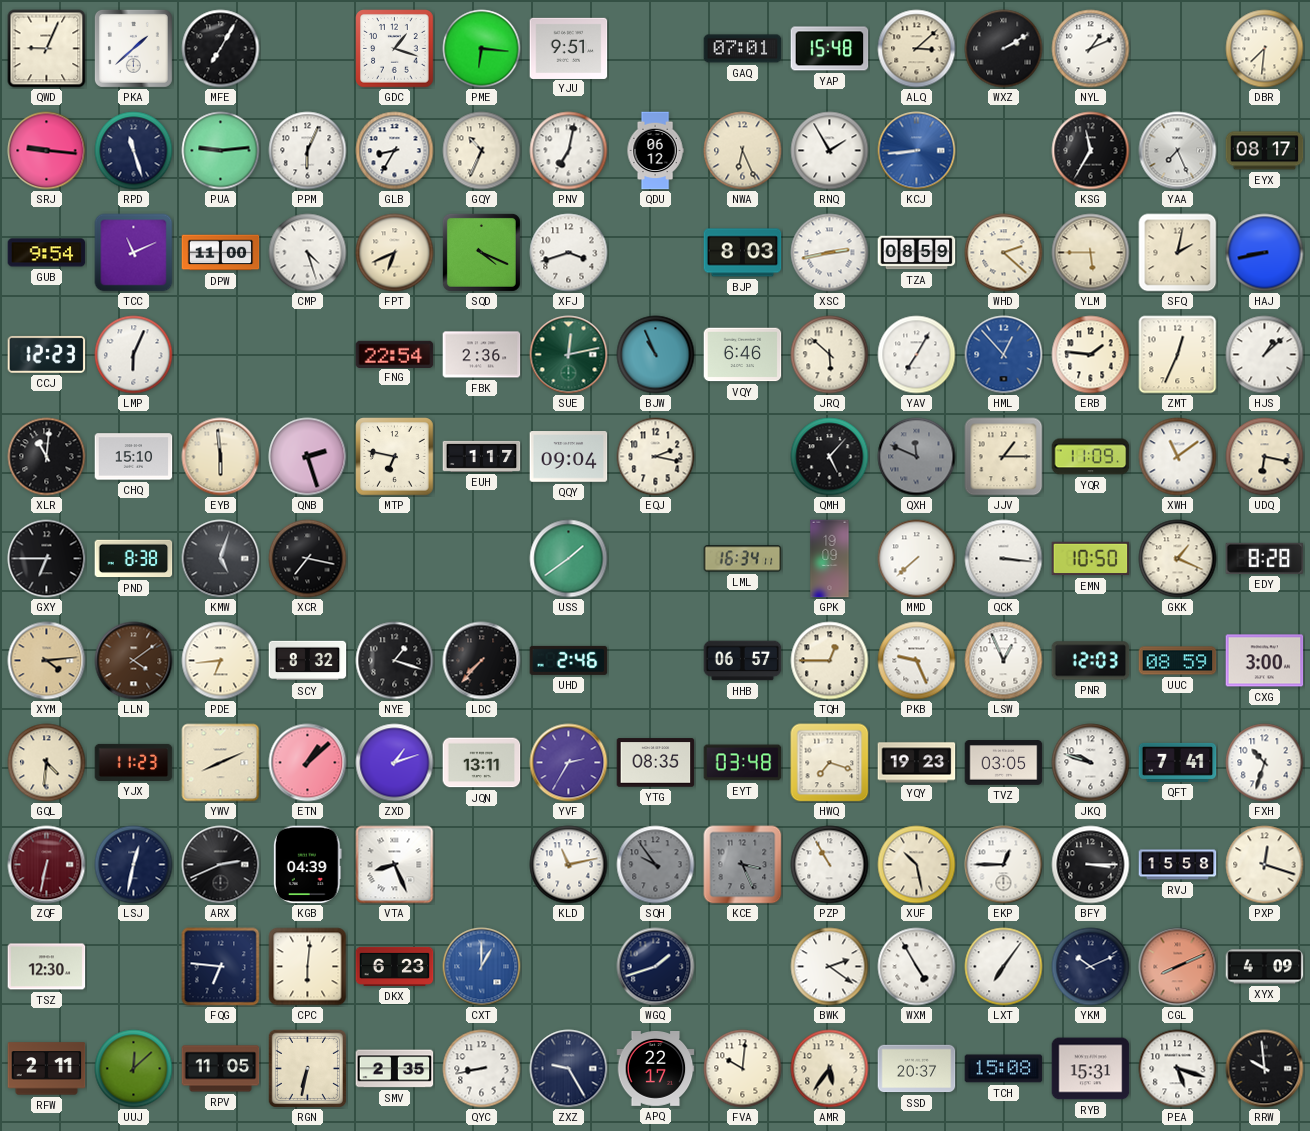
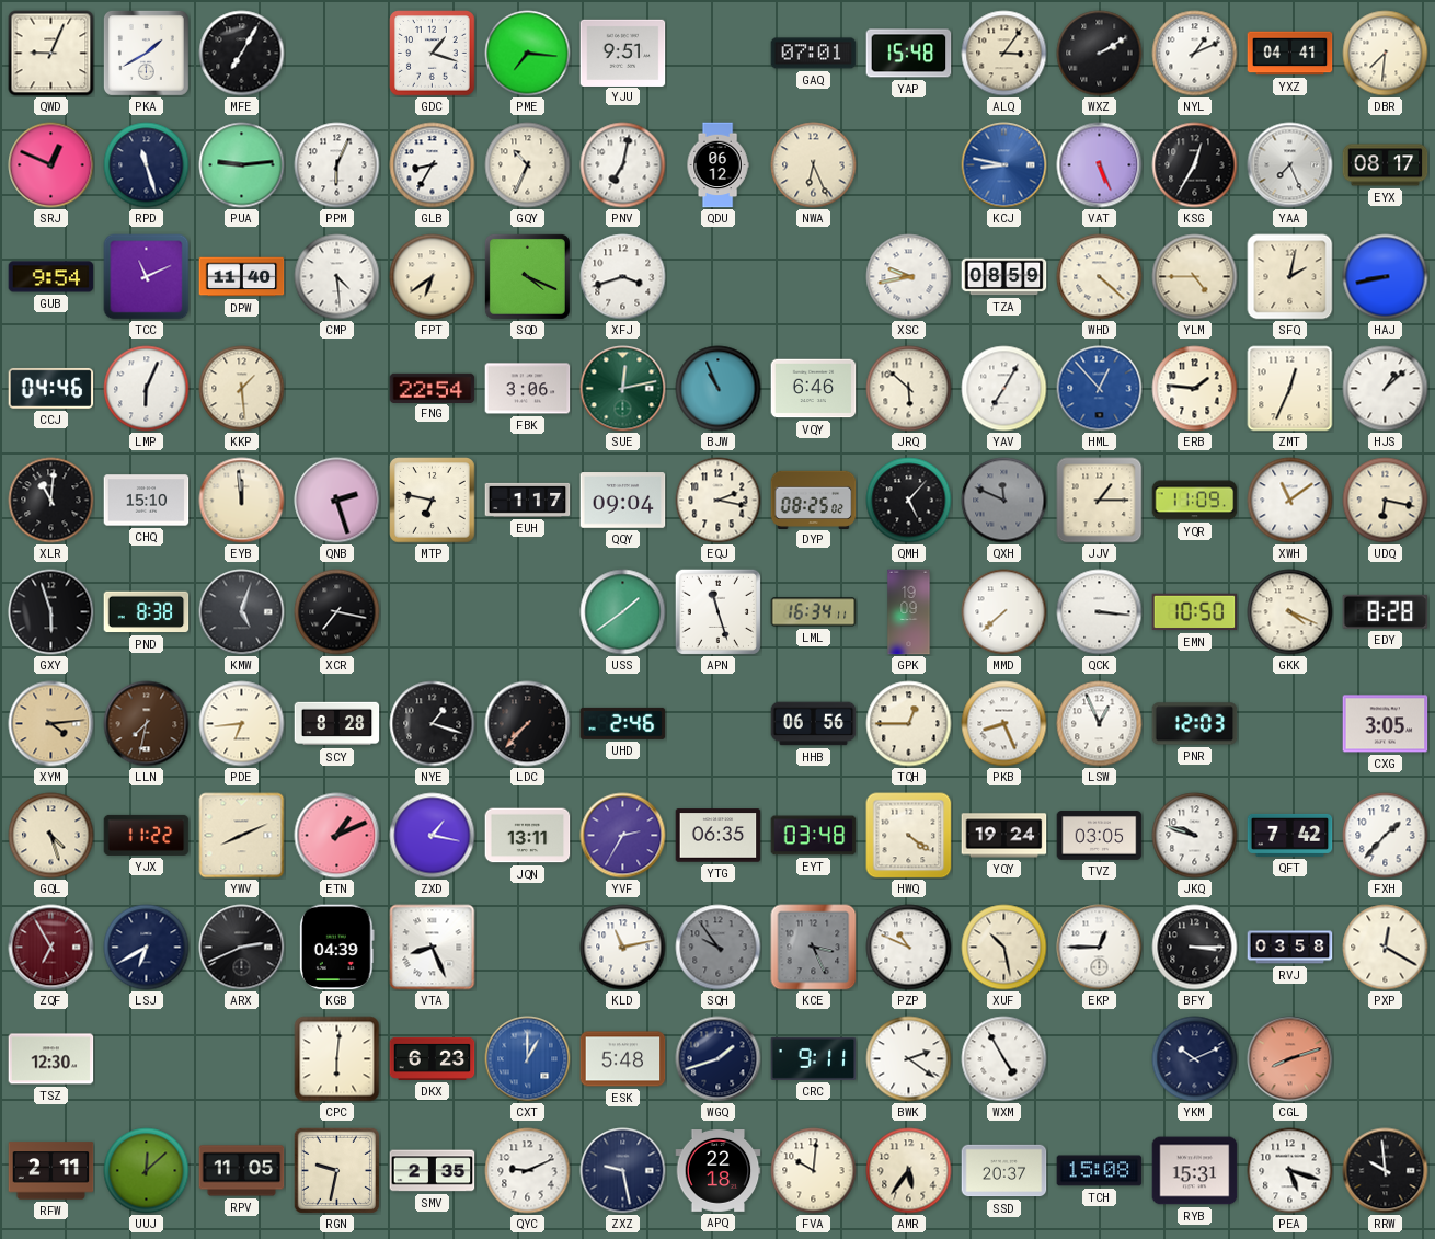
PKA: 1:38 -> 1:40
PME: 6:16 -> 7:16
ALQ: 3:08 -> 3:06
YXZ: none -> 04:41
SRJ: 9:16 -> 12:49
RNQ: 1:55 -> none
KCJ: 8:44 -> 8:47
VAT: none -> 5:26
KSG: 11:35 -> 12:35
DPW: 11:00 -> 11:40
CMP: 4:27 -> 4:29
FPT: 6:41 -> 6:39
BJP: 8:03 -> none
XSC: 2:43 -> 9:43
WHD: 2:22 -> 4:22
YLM: 5:45 -> 4:45
CCJ: 12:23 -> 04:46
KKP: none -> 1:29
FBK: 2:36 -> 3:06
EYB: 5:59 -> 11:59
DYP: none -> 08:25
GXY: 6:45 -> 5:57
APN: none -> 11:27
GKK: 1:19 -> 4:19
LLN: 4:09 -> 7:32
SCY: 8:32 -> 8:28
HHB: 06:57 -> 06:56
PKB: 9:26 -> 8:26
UUC: 08:59 -> none
CXG: 3:00 -> 3:05
GQL: 4:31 -> 4:27
YJX: 11:23 -> 11:22
ETN: 1:08 -> 1:11
ZXD: 1:12 -> 1:17
YTG: 08:35 -> 06:35
HWQ: 7:18 -> 4:21
YQY: 19:23 -> 19:24
QFT: 7:41 -> 7:42
FXH: 10:33 -> 1:37
ZQF: 6:32 -> 6:55
LSJ: 12:32 -> 6:40
PZP: 10:55 -> 10:49
RVJ: 15:58 -> 03:58
PXP: 12:18 -> 12:20
FQG: 6:46 -> none
ESK: none -> 5:48
CRC: none -> 9:11
LXT: 7:06 -> none
CGL: 8:11 -> 8:12
XYX: 4:09 -> none
RGN: 6:32 -> 9:32
QYC: 8:43 -> 9:11
ZXZ: 9:25 -> 9:28
APQ: 22:17 -> 22:18
